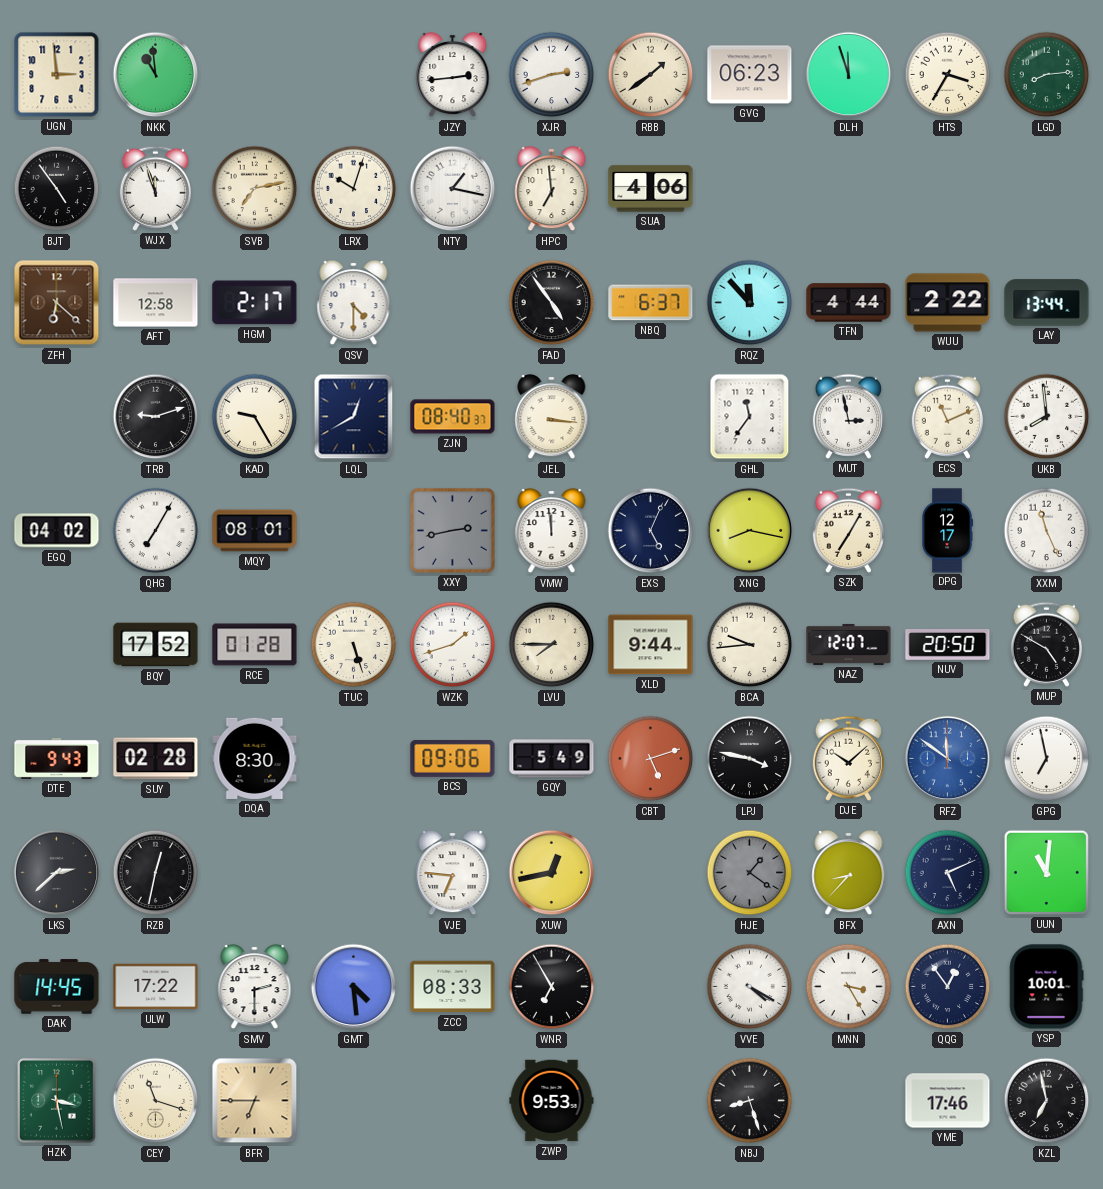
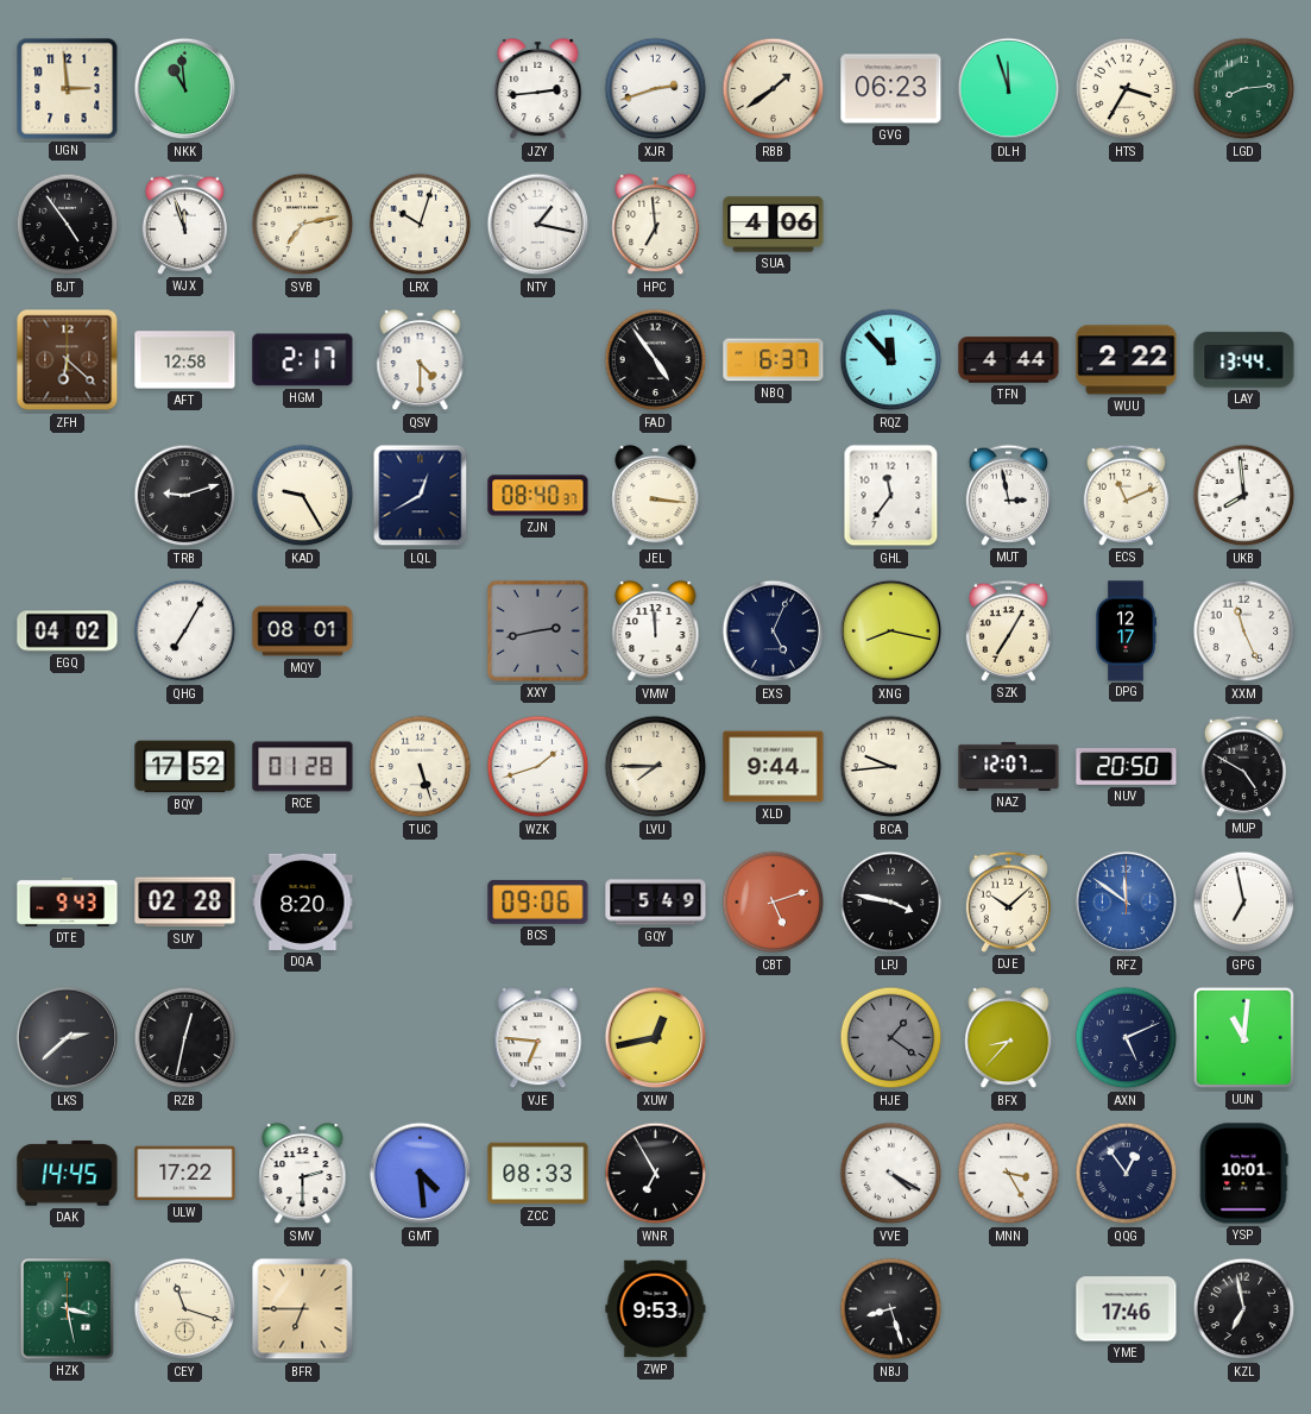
DQA: 8:30 -> 8:20
